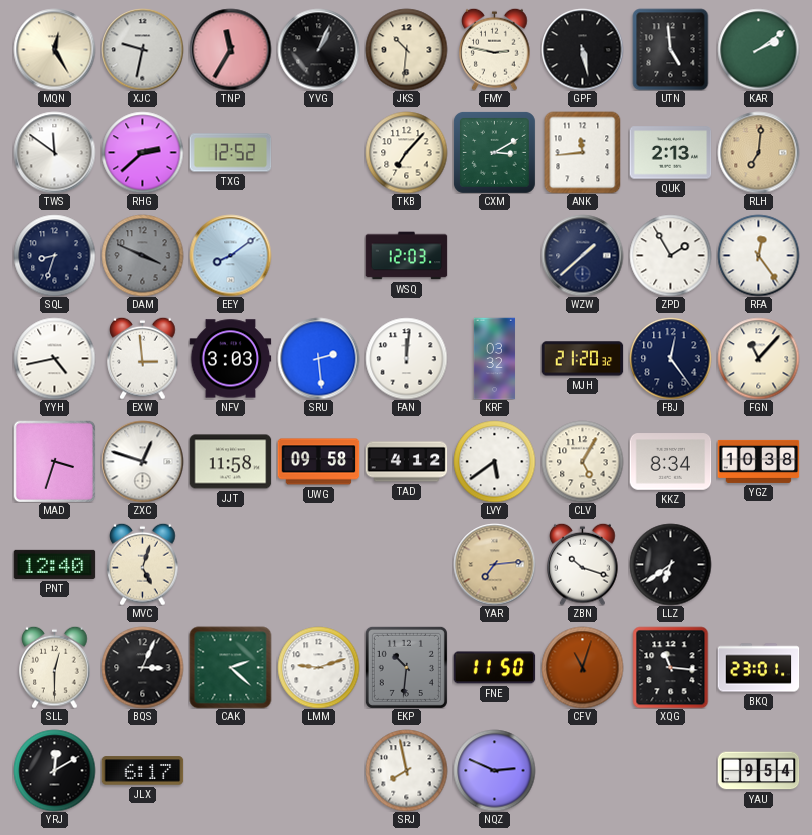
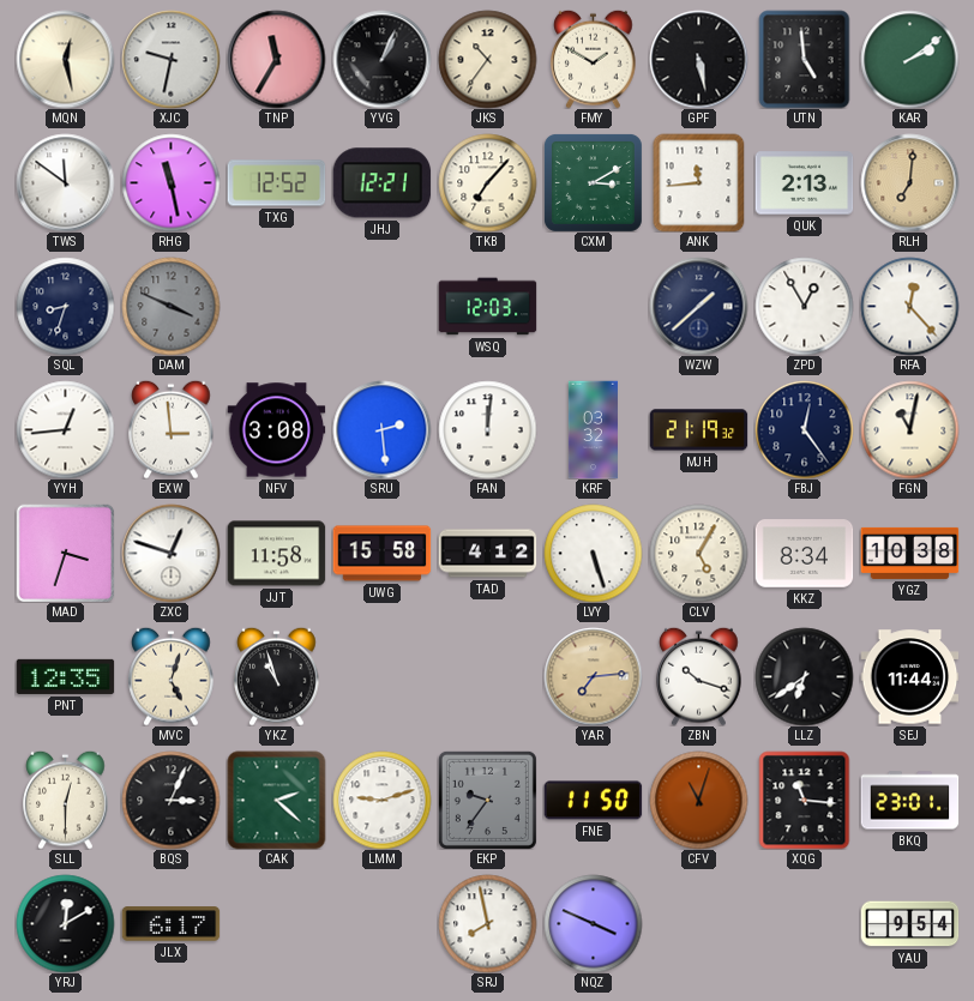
MQN: 12:25 -> 12:28
JKS: 10:31 -> 10:36
FMY: 2:47 -> 1:50
RHG: 2:38 -> 11:28
JHJ: none -> 12:21
EEY: 8:09 -> none
ZPD: 1:55 -> 12:55
RFA: 12:24 -> 12:23
YYH: 4:43 -> 12:44
NFV: 3:03 -> 3:08
MJH: 21:20 -> 21:19
FGN: 11:07 -> 11:02
UWG: 09:58 -> 15:58
LVY: 5:39 -> 5:27
PNT: 12:40 -> 12:35
YKZ: none -> 10:57
SEJ: none -> 11:44
EKP: 10:31 -> 9:36
NQZ: 2:49 -> 3:49
